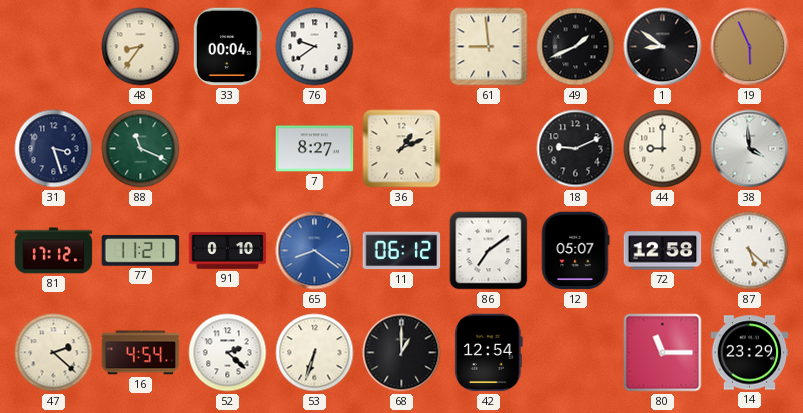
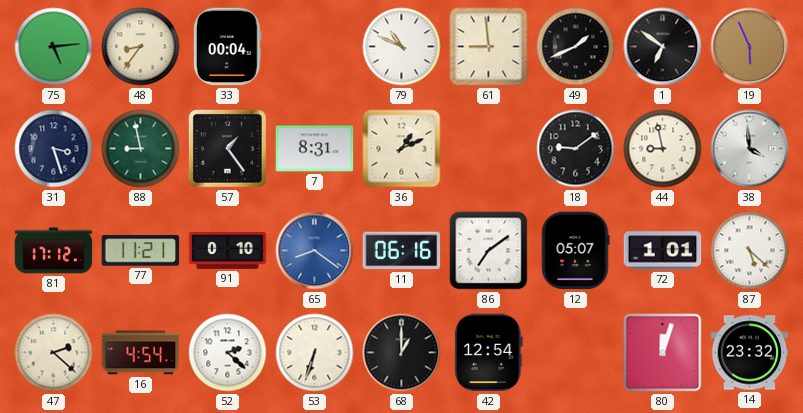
75: none -> 5:14
76: 9:39 -> none
79: none -> 10:49
1: 8:51 -> 6:51
88: 11:19 -> 8:58
57: none -> 1:24
7: 8:27 -> 8:31
18: 9:11 -> 9:09
44: 9:00 -> 8:58
11: 06:12 -> 06:16
72: 12:58 -> 1:01
80: 11:15 -> 12:03
14: 23:29 -> 23:32
